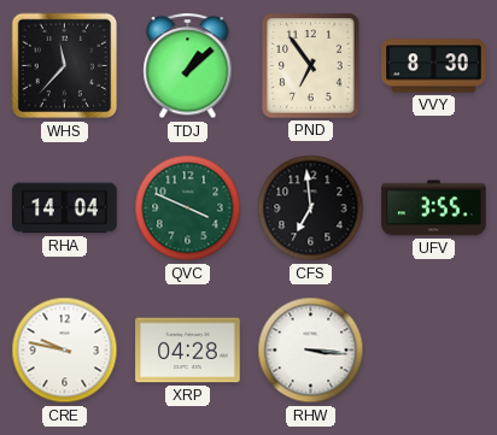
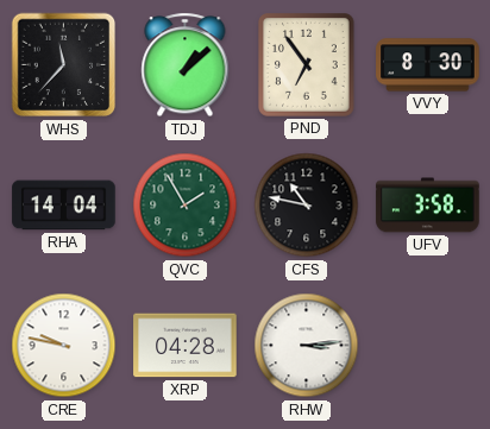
QVC: 3:49 -> 1:55
CFS: 6:59 -> 10:47
UFV: 3:55 -> 3:58
RHW: 3:16 -> 3:14
